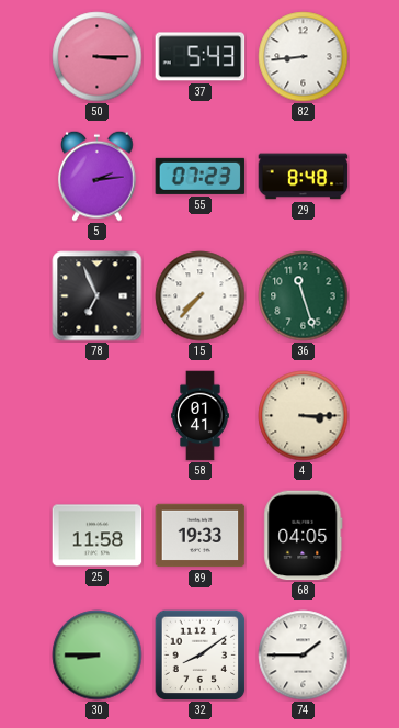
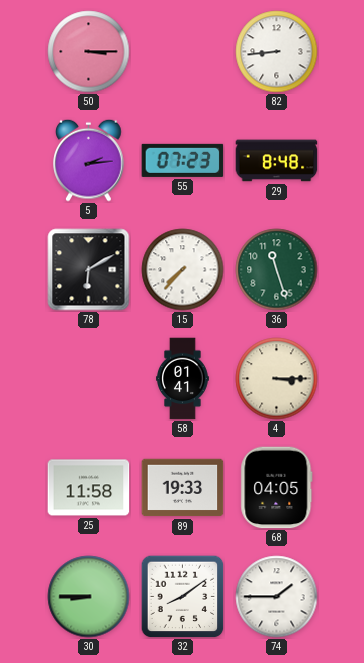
37: 5:43 -> none
78: 6:56 -> 6:10
